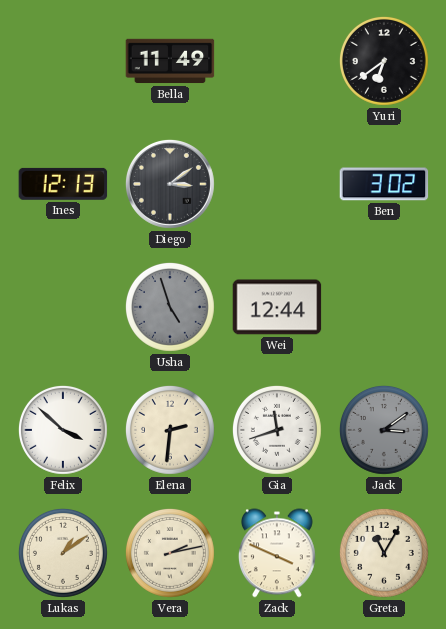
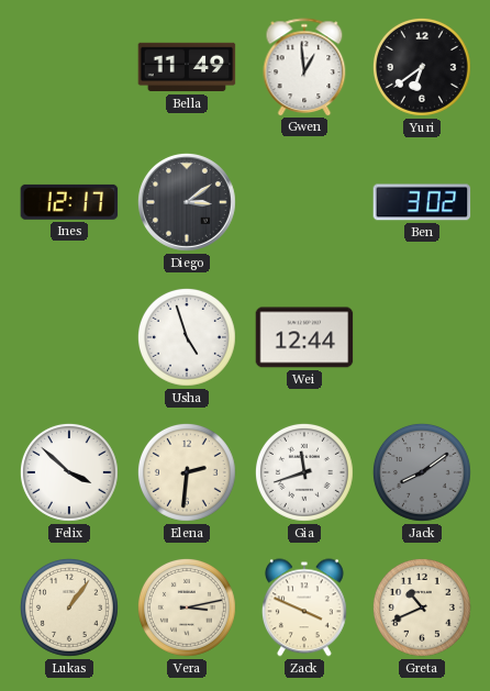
Gwen: none -> 12:59
Ines: 12:13 -> 12:17
Usha dial: grey -> white
Jack: 3:09 -> 8:09
Lukas: 1:09 -> 1:06
Vera: 2:13 -> 3:13
Greta: 11:05 -> 10:41
